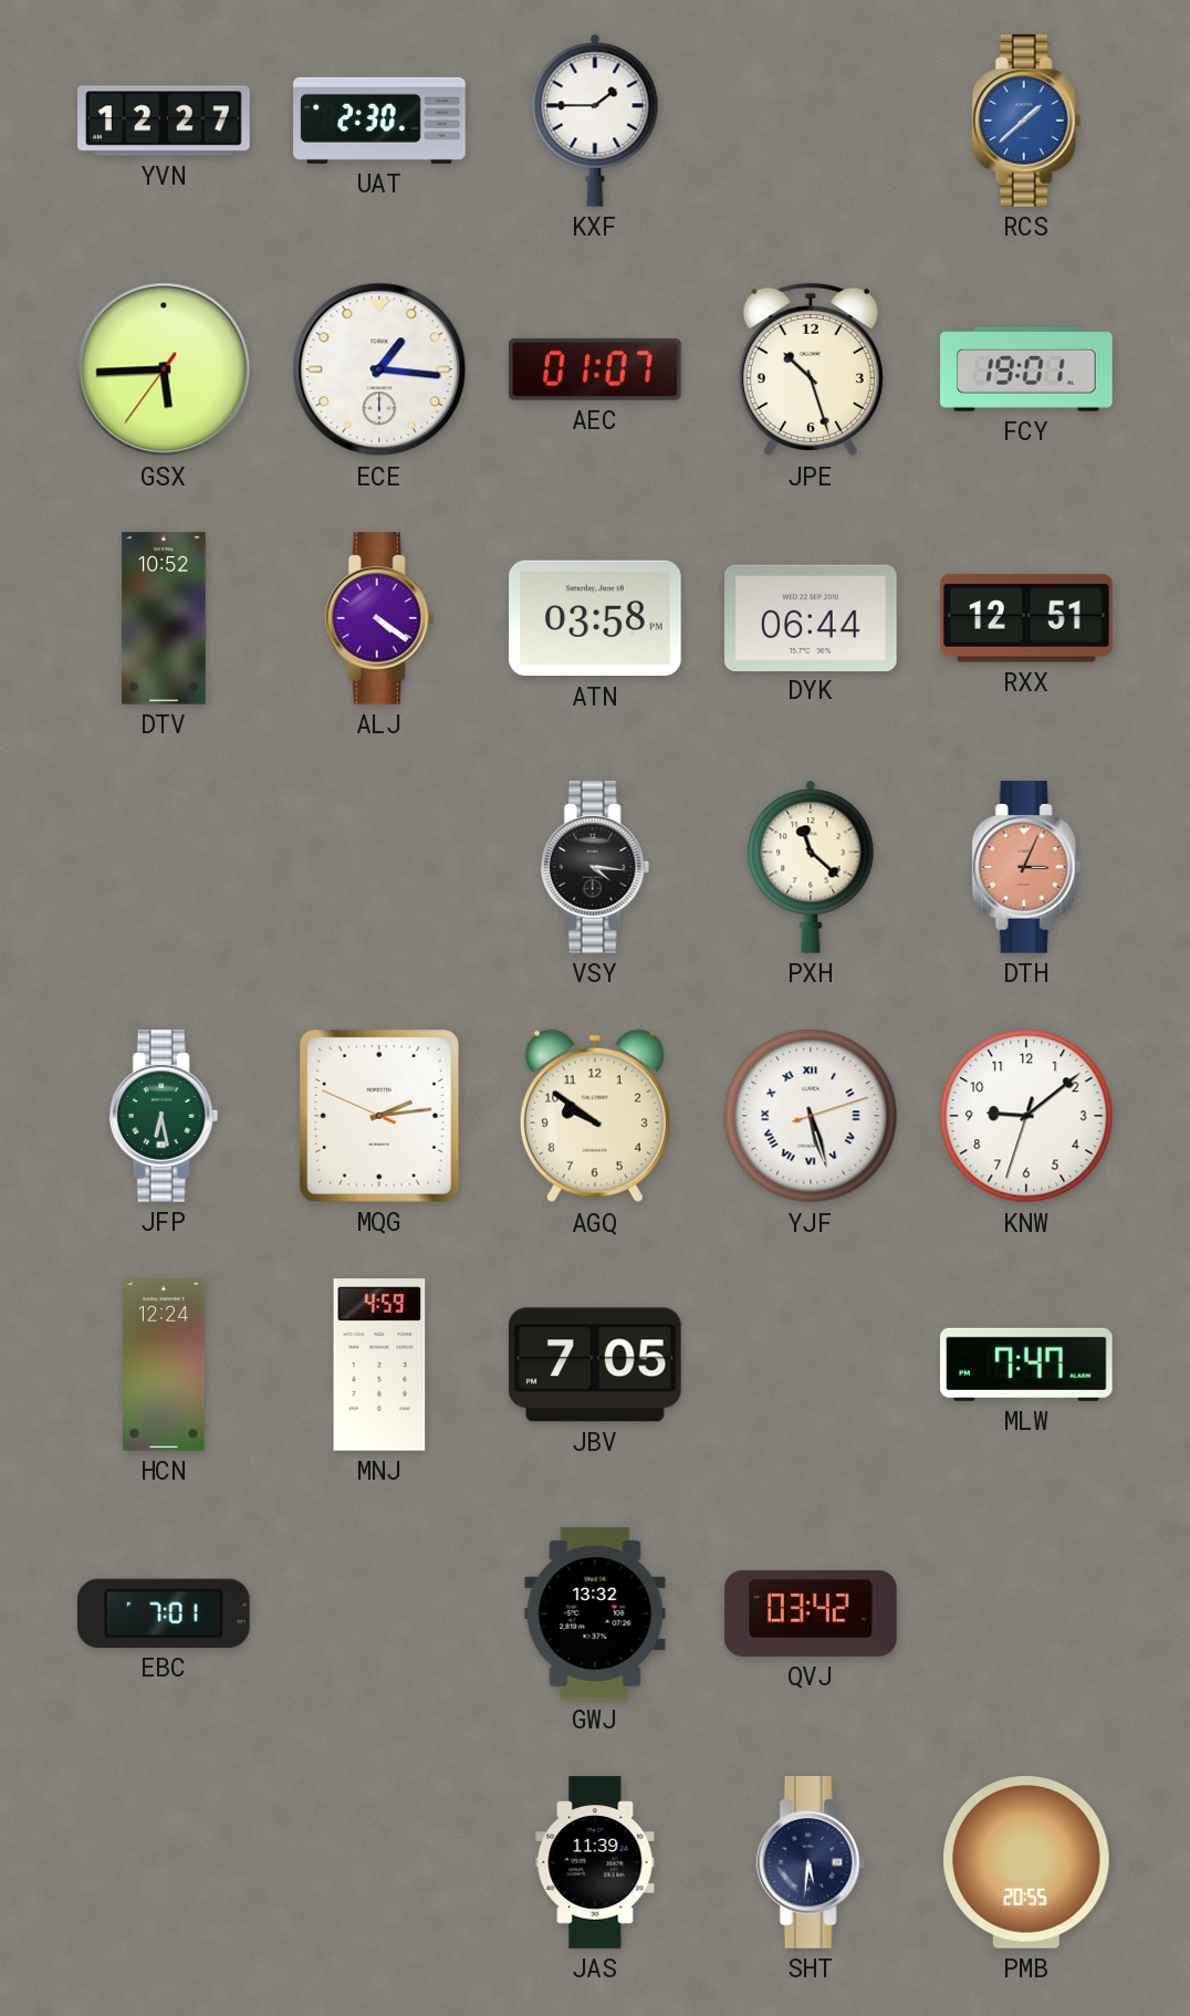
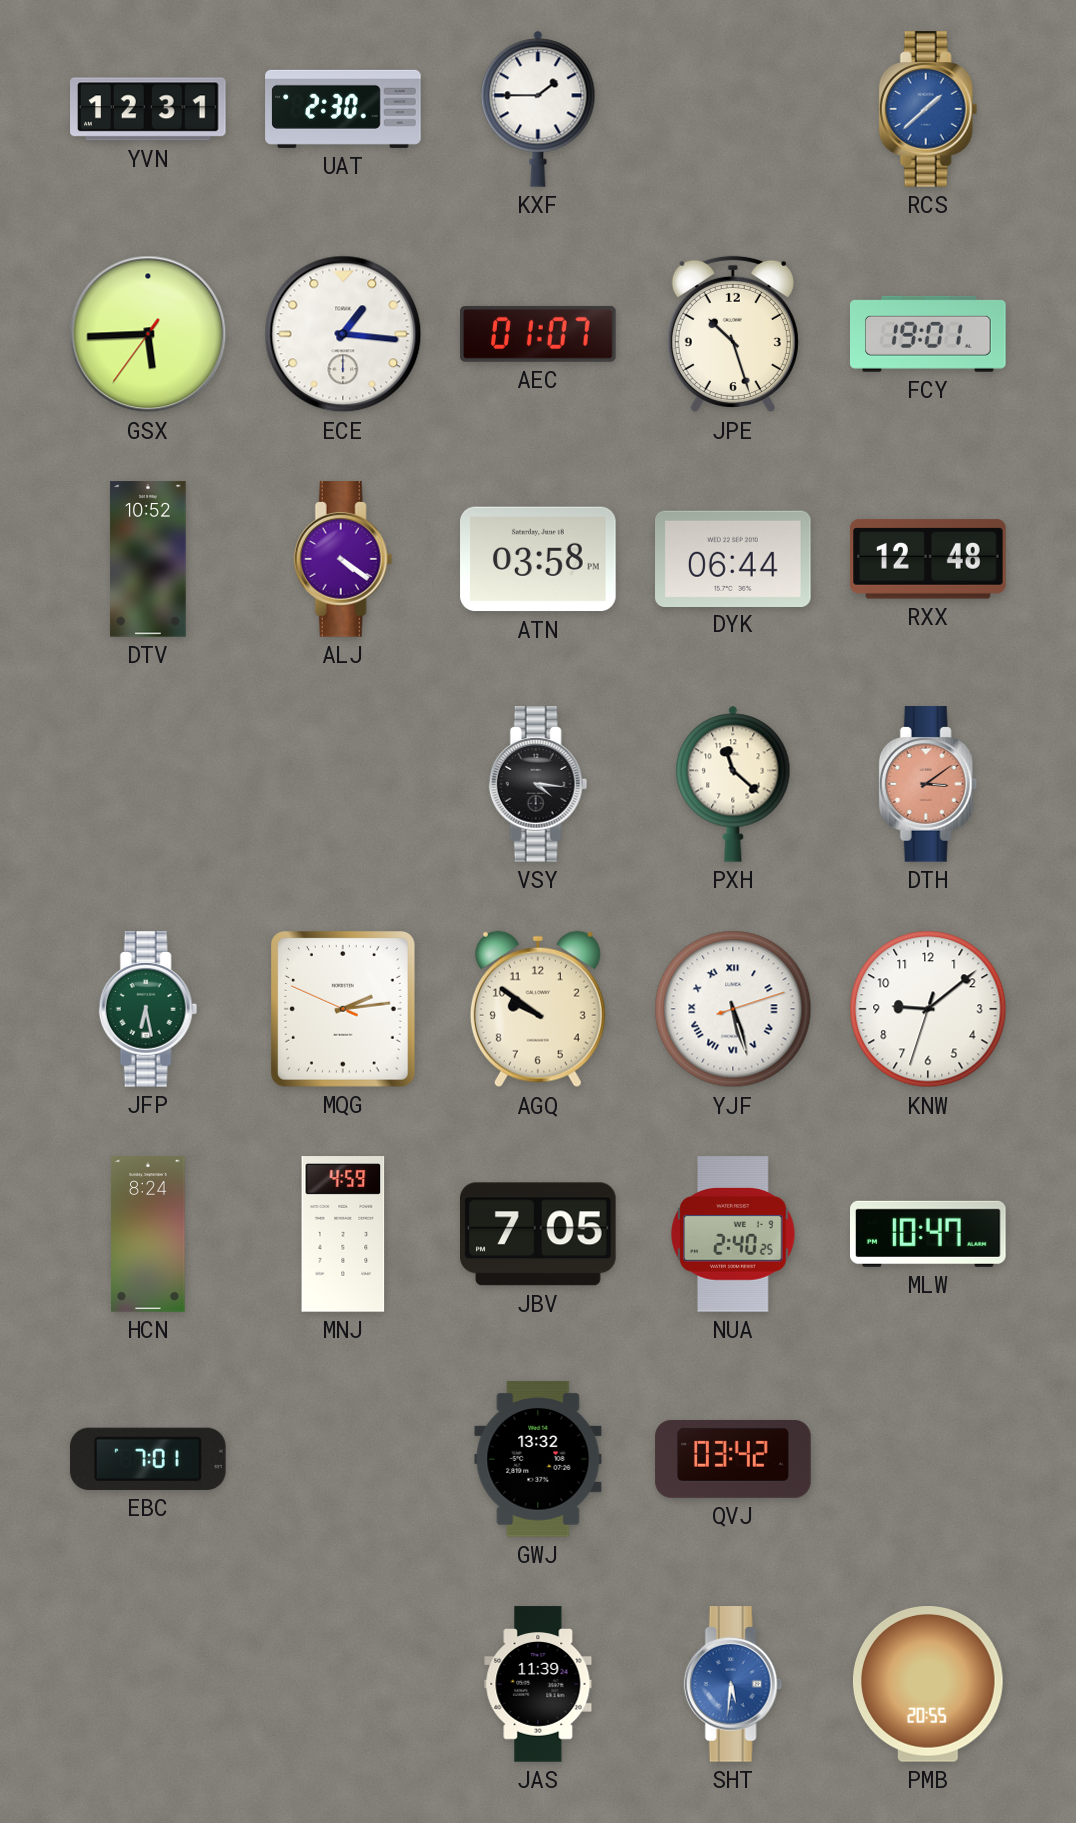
YVN: 12:27 -> 12:31
RXX: 12:51 -> 12:48
DTH: 3:04 -> 3:09
HCN: 12:24 -> 8:24
NUA: none -> 2:40
MLW: 7:47 -> 10:47
SHT dial: navy -> blue
